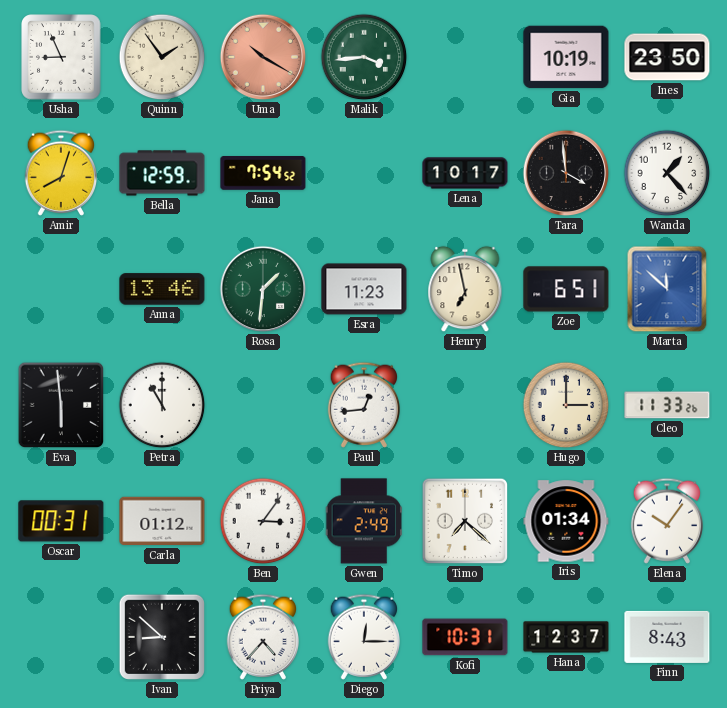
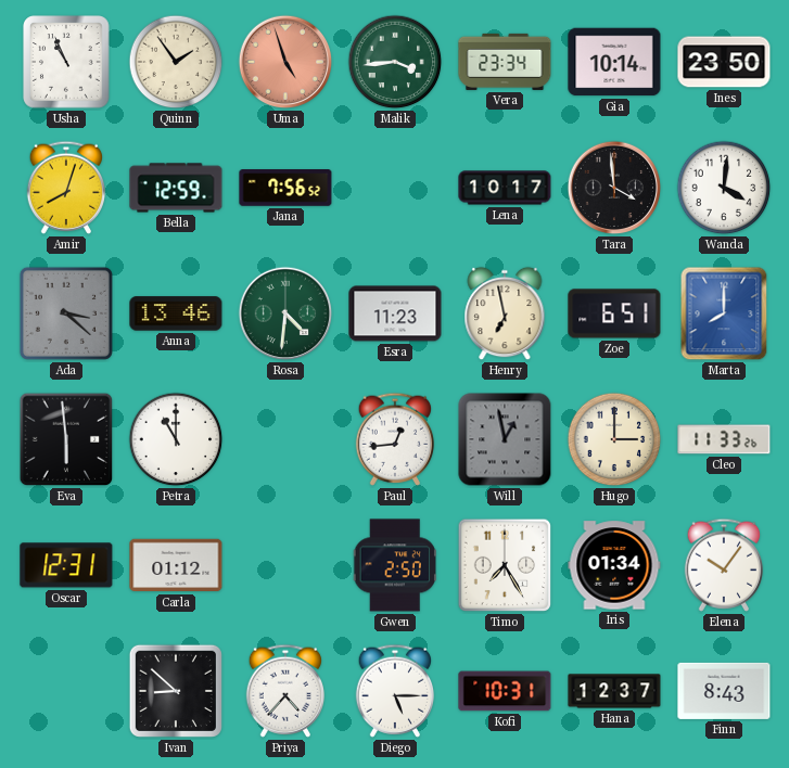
Usha: 8:56 -> 10:56
Uma: 10:20 -> 4:57
Vera: none -> 23:34
Gia: 10:19 -> 10:14
Jana: 7:54 -> 7:56
Wanda: 1:23 -> 4:01
Ada: none -> 3:22
Rosa: 1:31 -> 4:31
Marta: 11:52 -> 8:00
Will: none -> 12:58
Oscar: 00:31 -> 12:31
Ben: 3:06 -> none
Gwen: 2:49 -> 2:50
Timo: 7:22 -> 7:25
Diego: 12:15 -> 5:15
